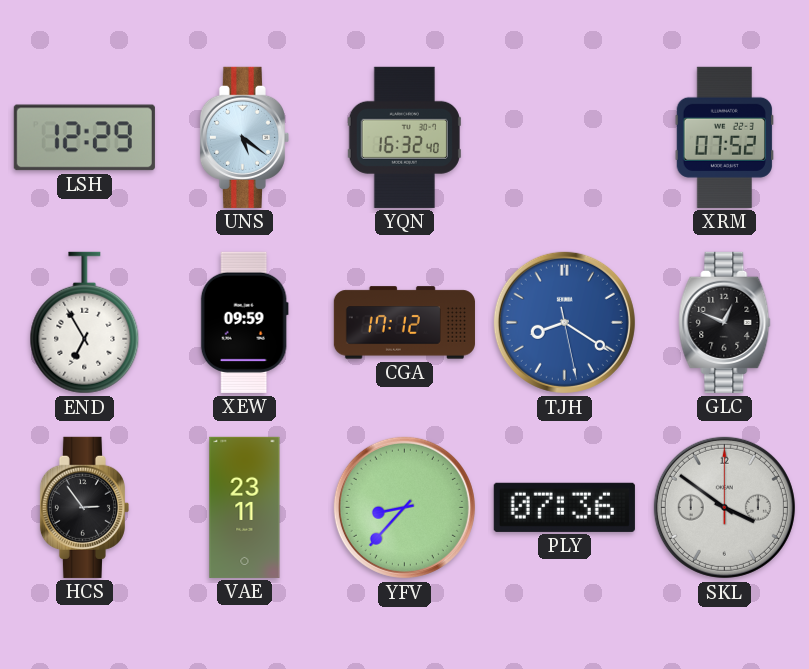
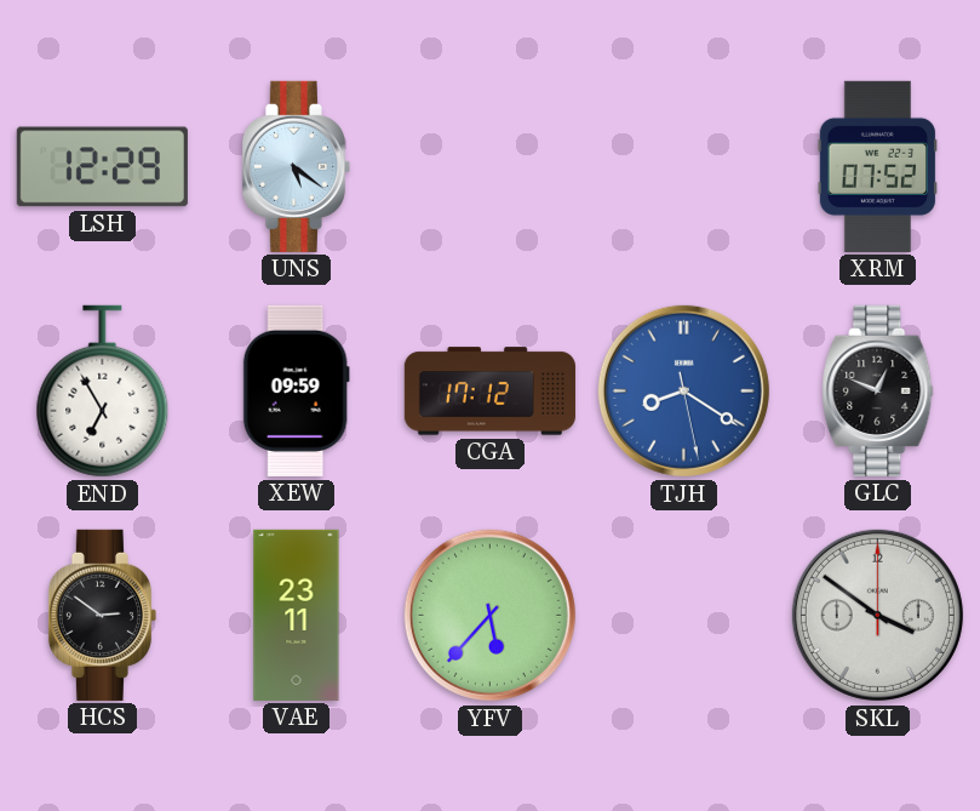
YQN: 16:32 -> none
HCS: 2:54 -> 2:51
YFV: 8:37 -> 5:37
PLY: 07:36 -> none
